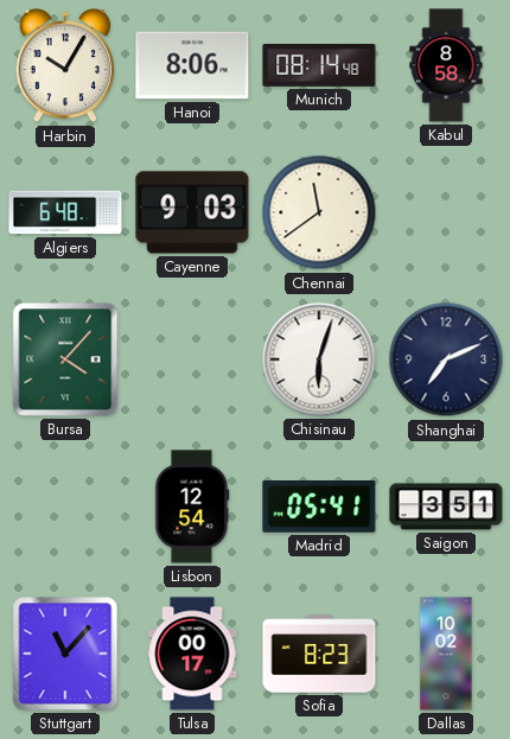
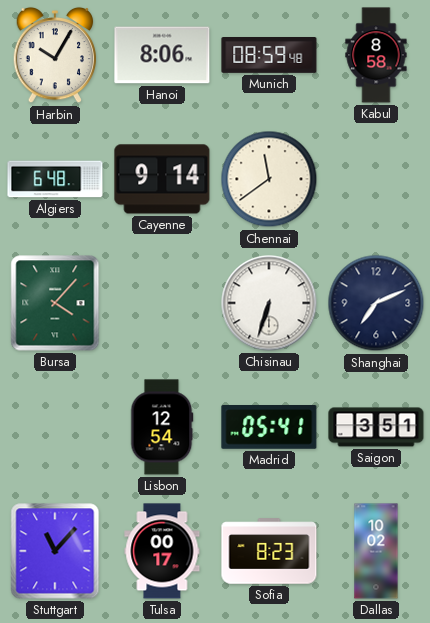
Munich: 08:14 -> 08:59
Cayenne: 9:03 -> 9:14
Chisinau: 6:03 -> 6:33
